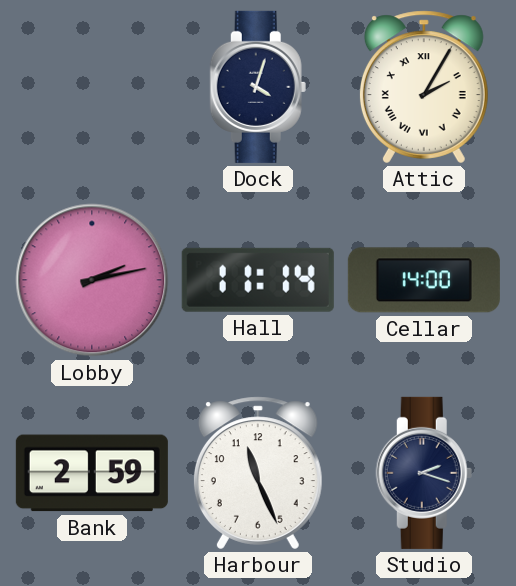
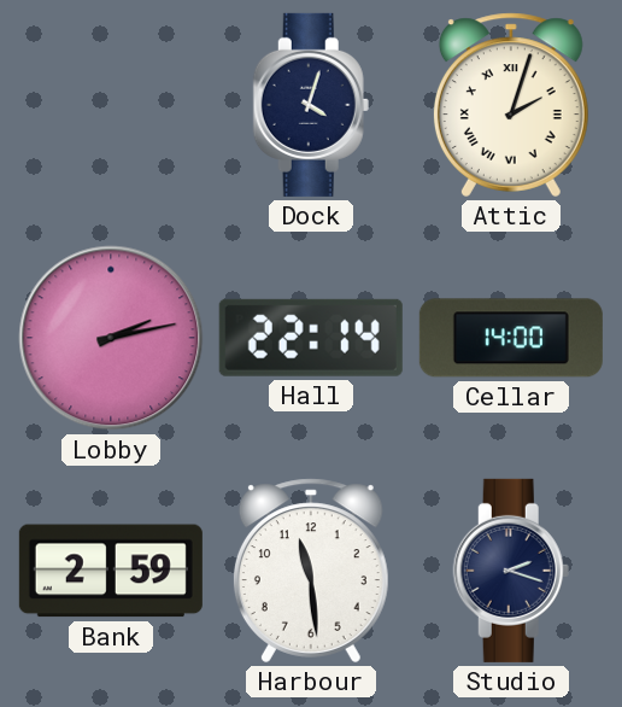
Attic: 2:05 -> 2:03
Hall: 11:14 -> 22:14
Harbour: 11:26 -> 11:29
